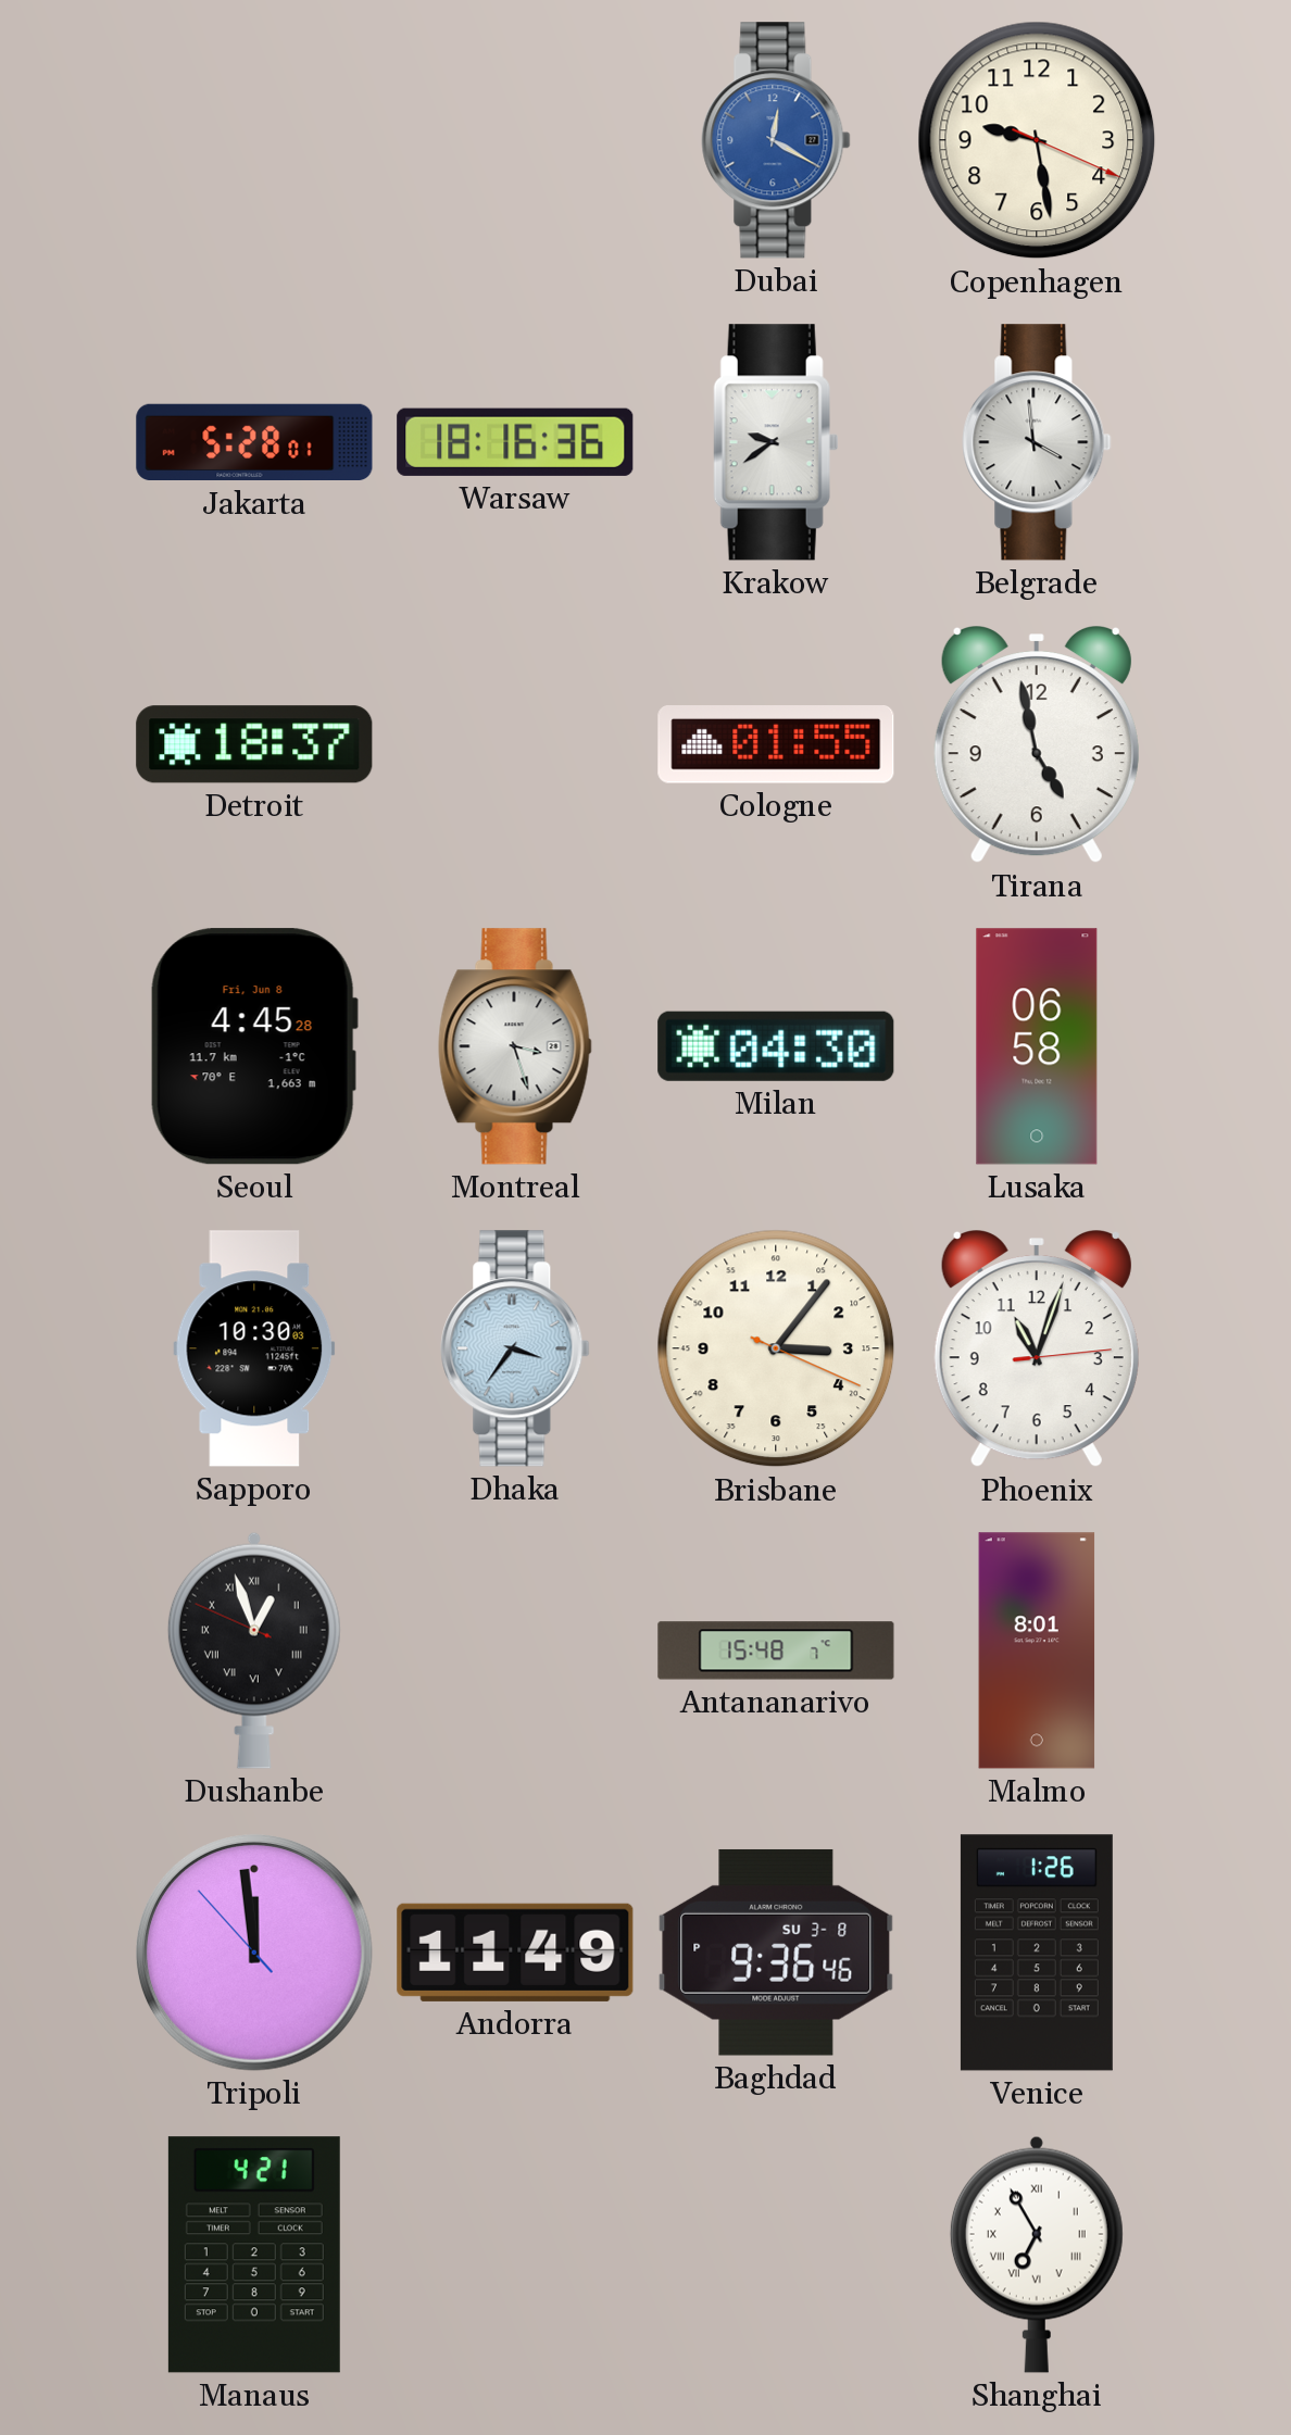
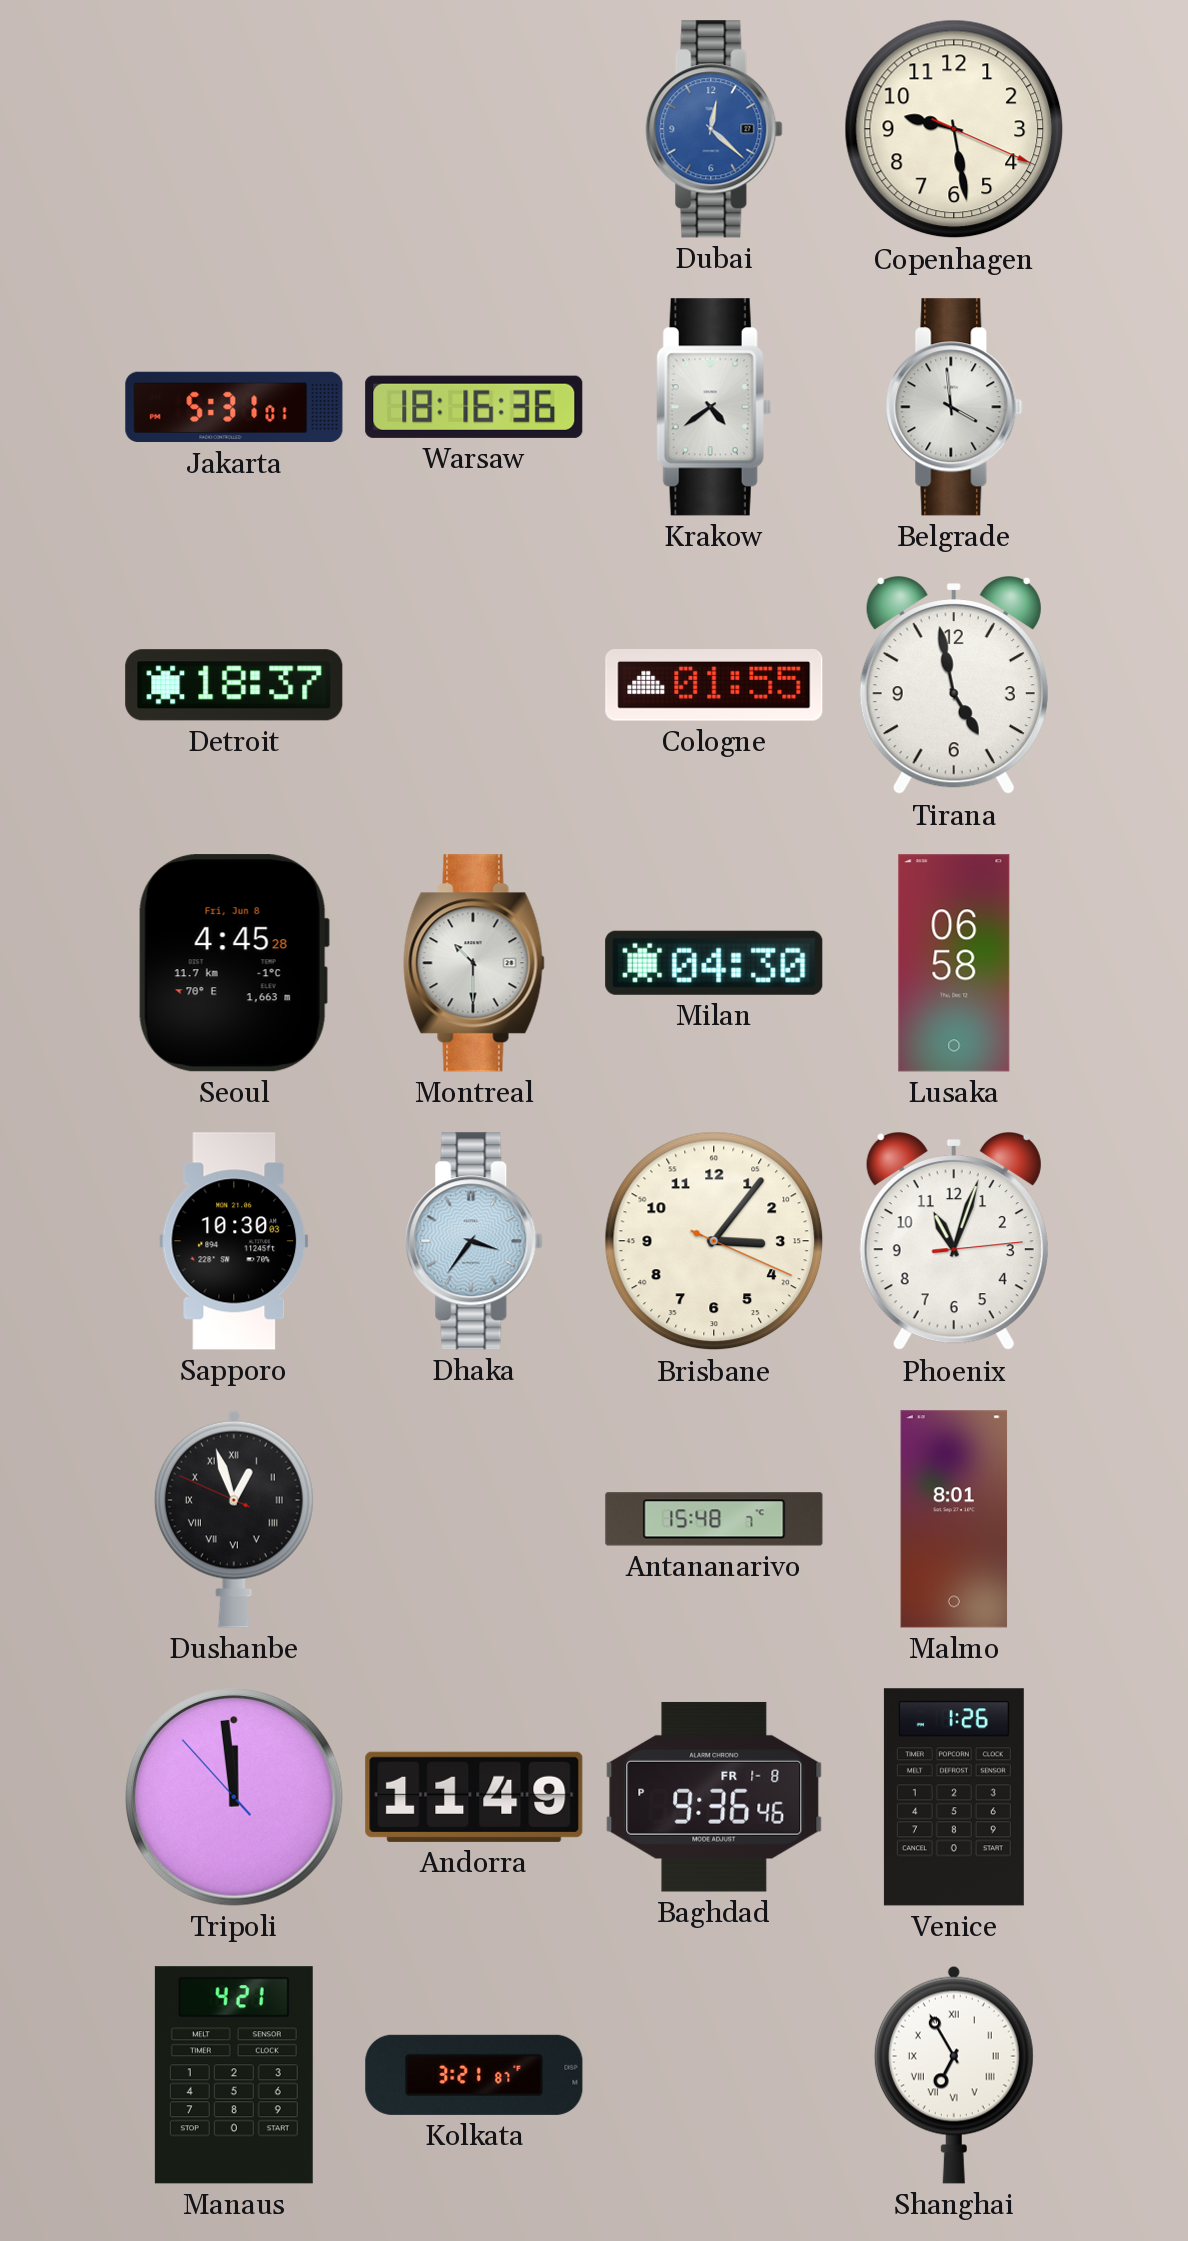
Dubai: 12:20 -> 12:22
Jakarta: 5:28 -> 5:31
Krakow: 9:39 -> 4:39
Montreal: 3:27 -> 10:30
Baghdad date: SU 3-8 -> FR 1-8
Kolkata: none -> 3:21
